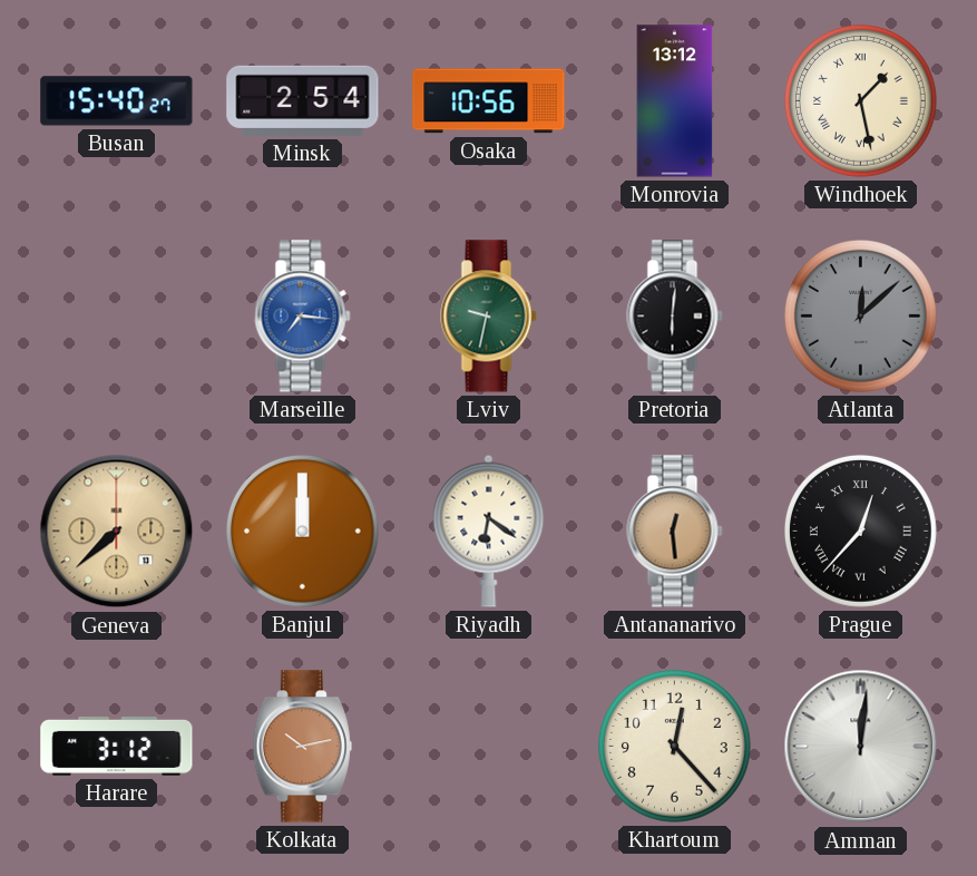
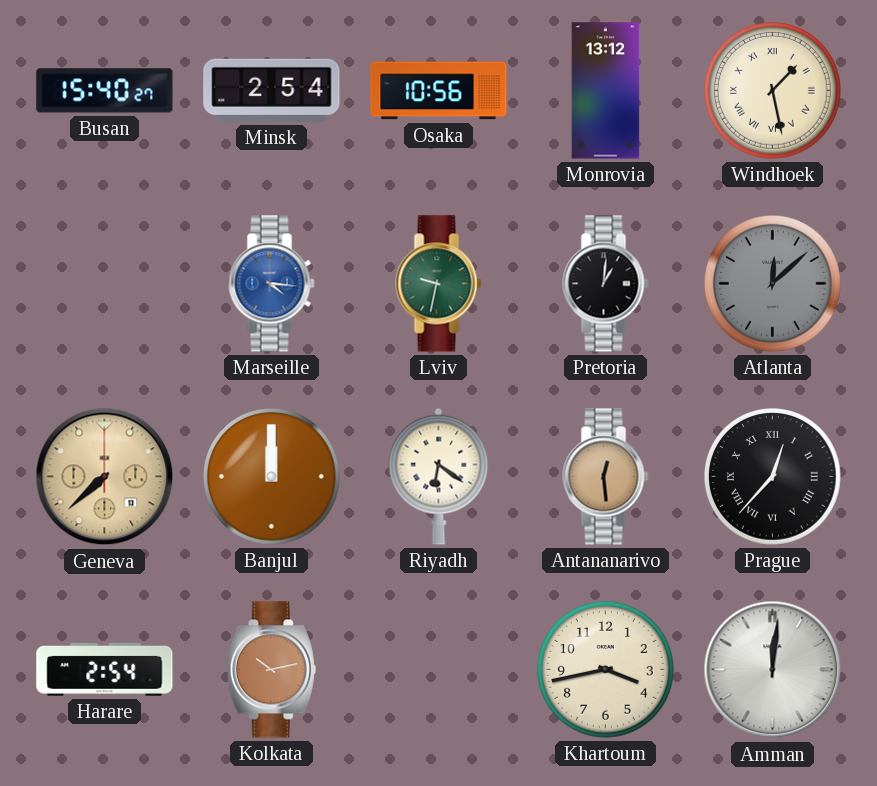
Marseille: 7:16 -> 4:16
Pretoria: 6:01 -> 1:01
Harare: 3:12 -> 2:54
Khartoum: 12:23 -> 3:43
